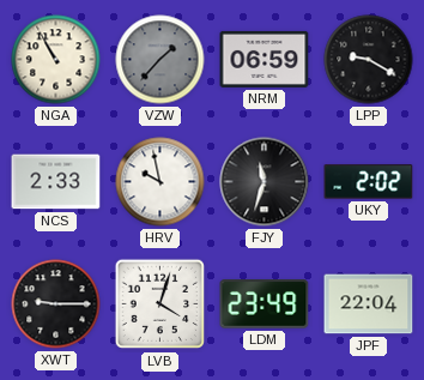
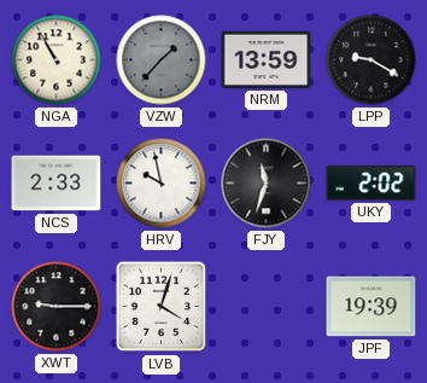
NRM: 06:59 -> 13:59
LDM: 23:49 -> none
JPF: 22:04 -> 19:39
